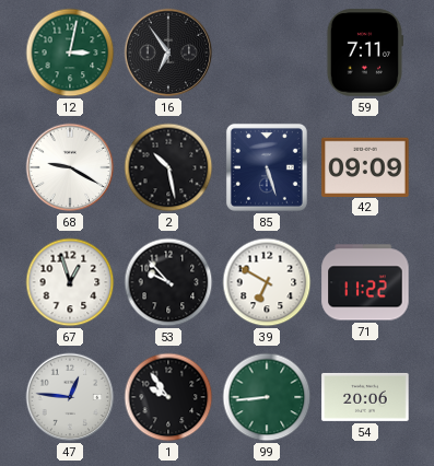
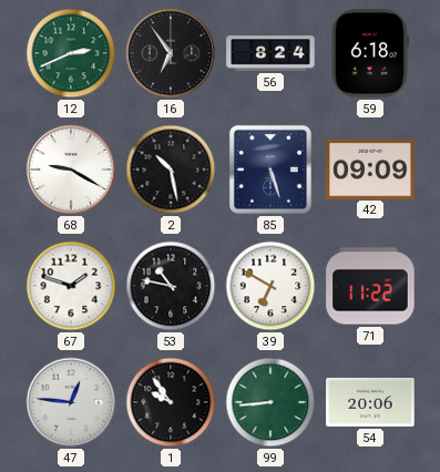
12: 3:02 -> 2:41
56: none -> 8:24
59: 7:11 -> 6:18
67: 12:57 -> 1:48
53: 9:53 -> 10:47
